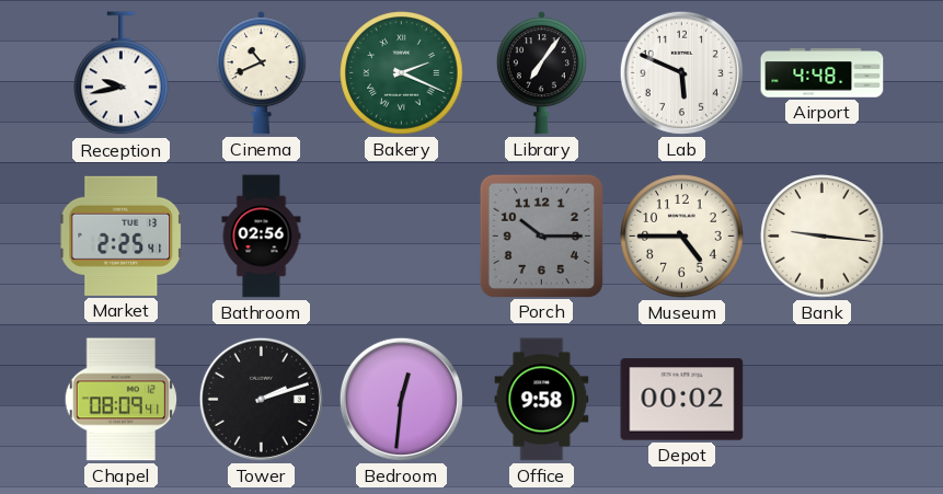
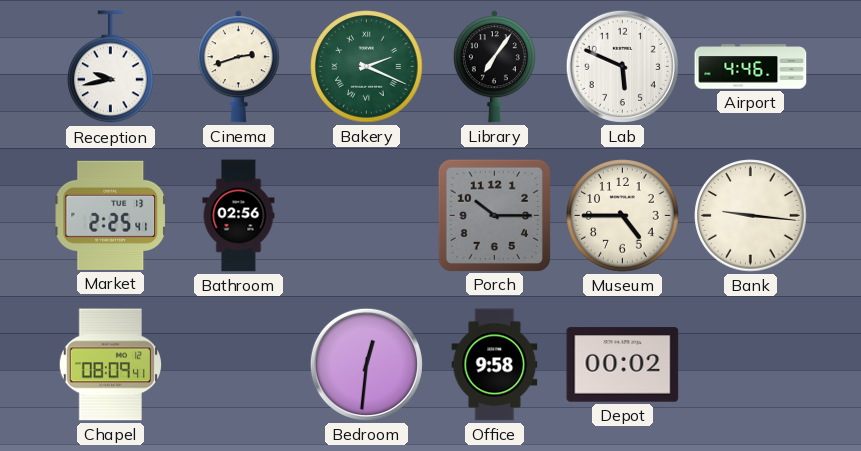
Cinema: 10:41 -> 2:42
Airport: 4:48 -> 4:46
Tower: 2:12 -> none
